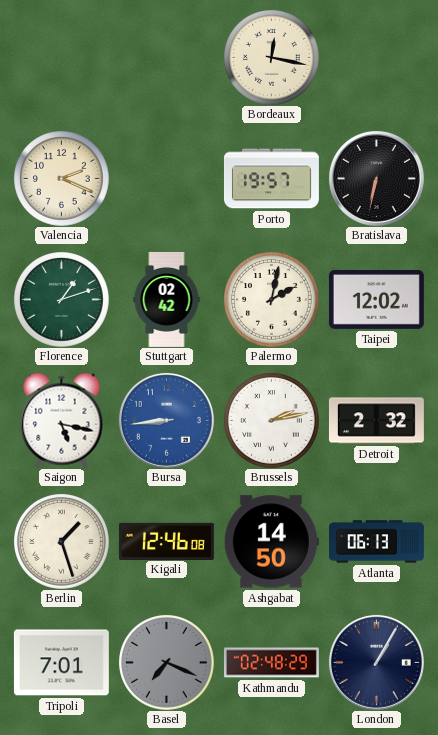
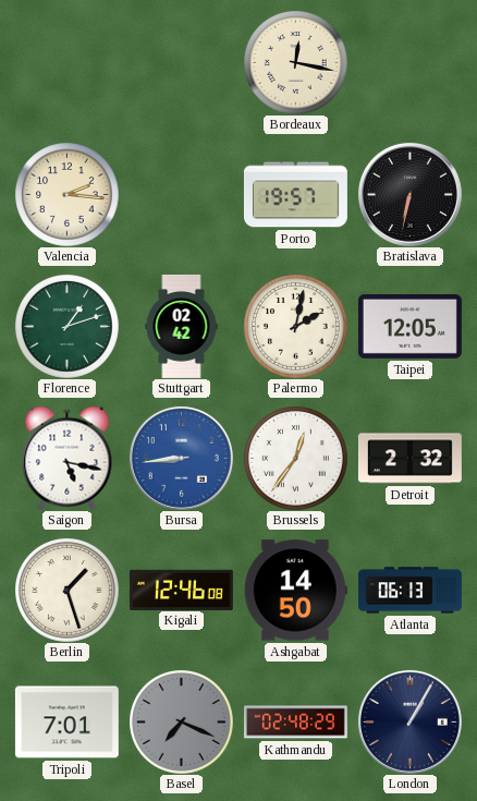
Valencia: 2:19 -> 2:16
Taipei: 12:02 -> 12:05
Brussels: 2:13 -> 12:36
